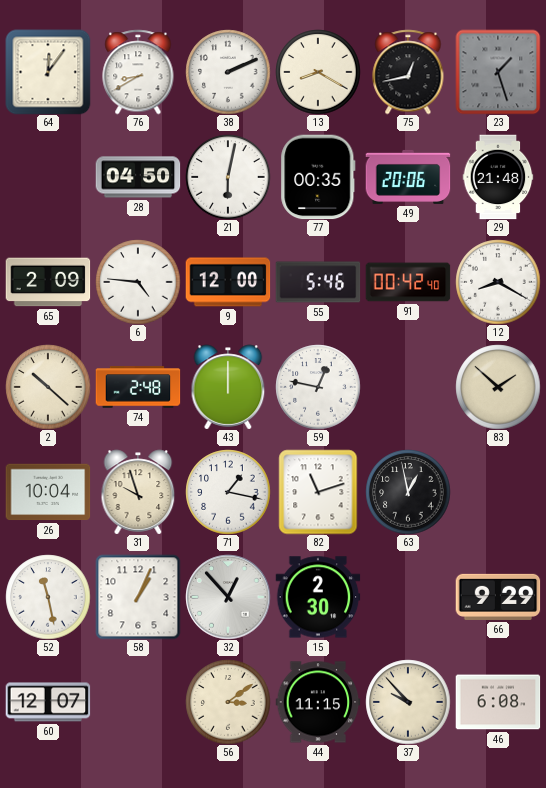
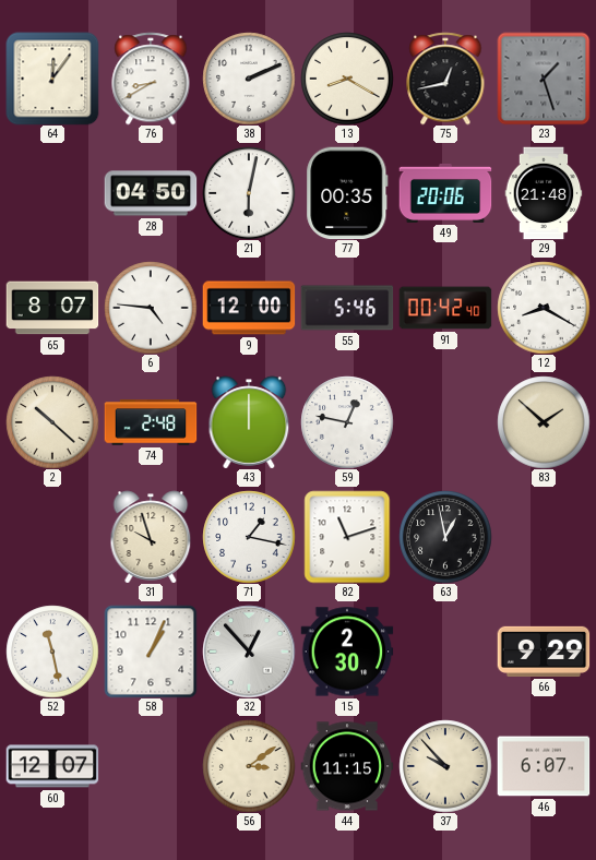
65: 2:09 -> 8:07
26: 10:04 -> none
46: 6:08 -> 6:07
